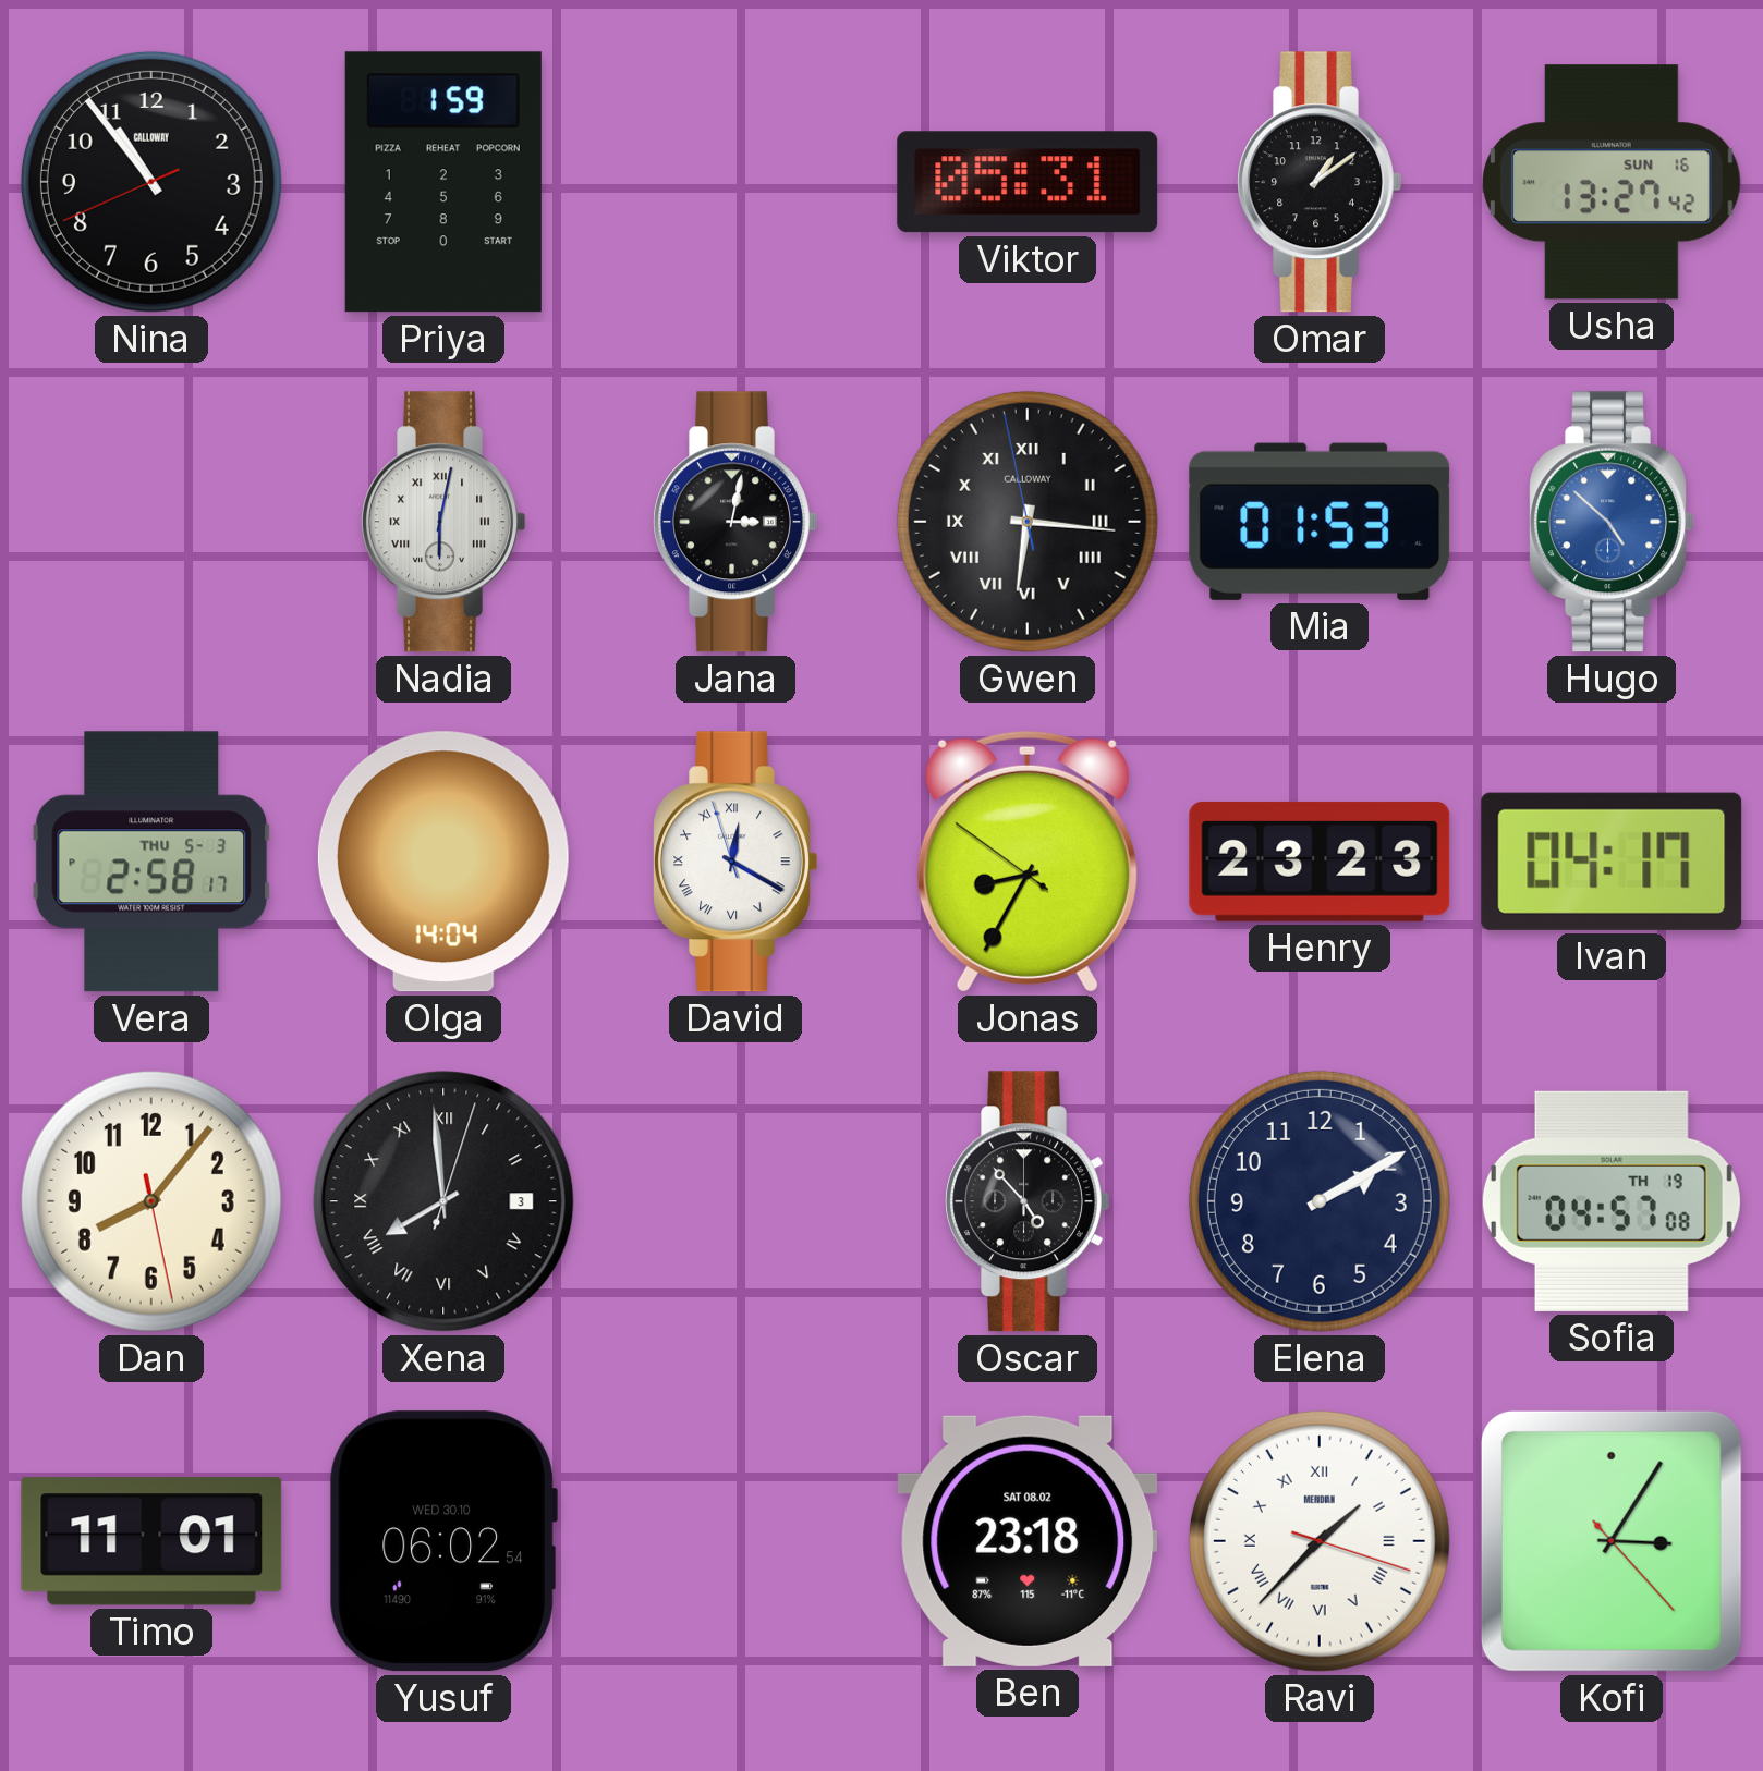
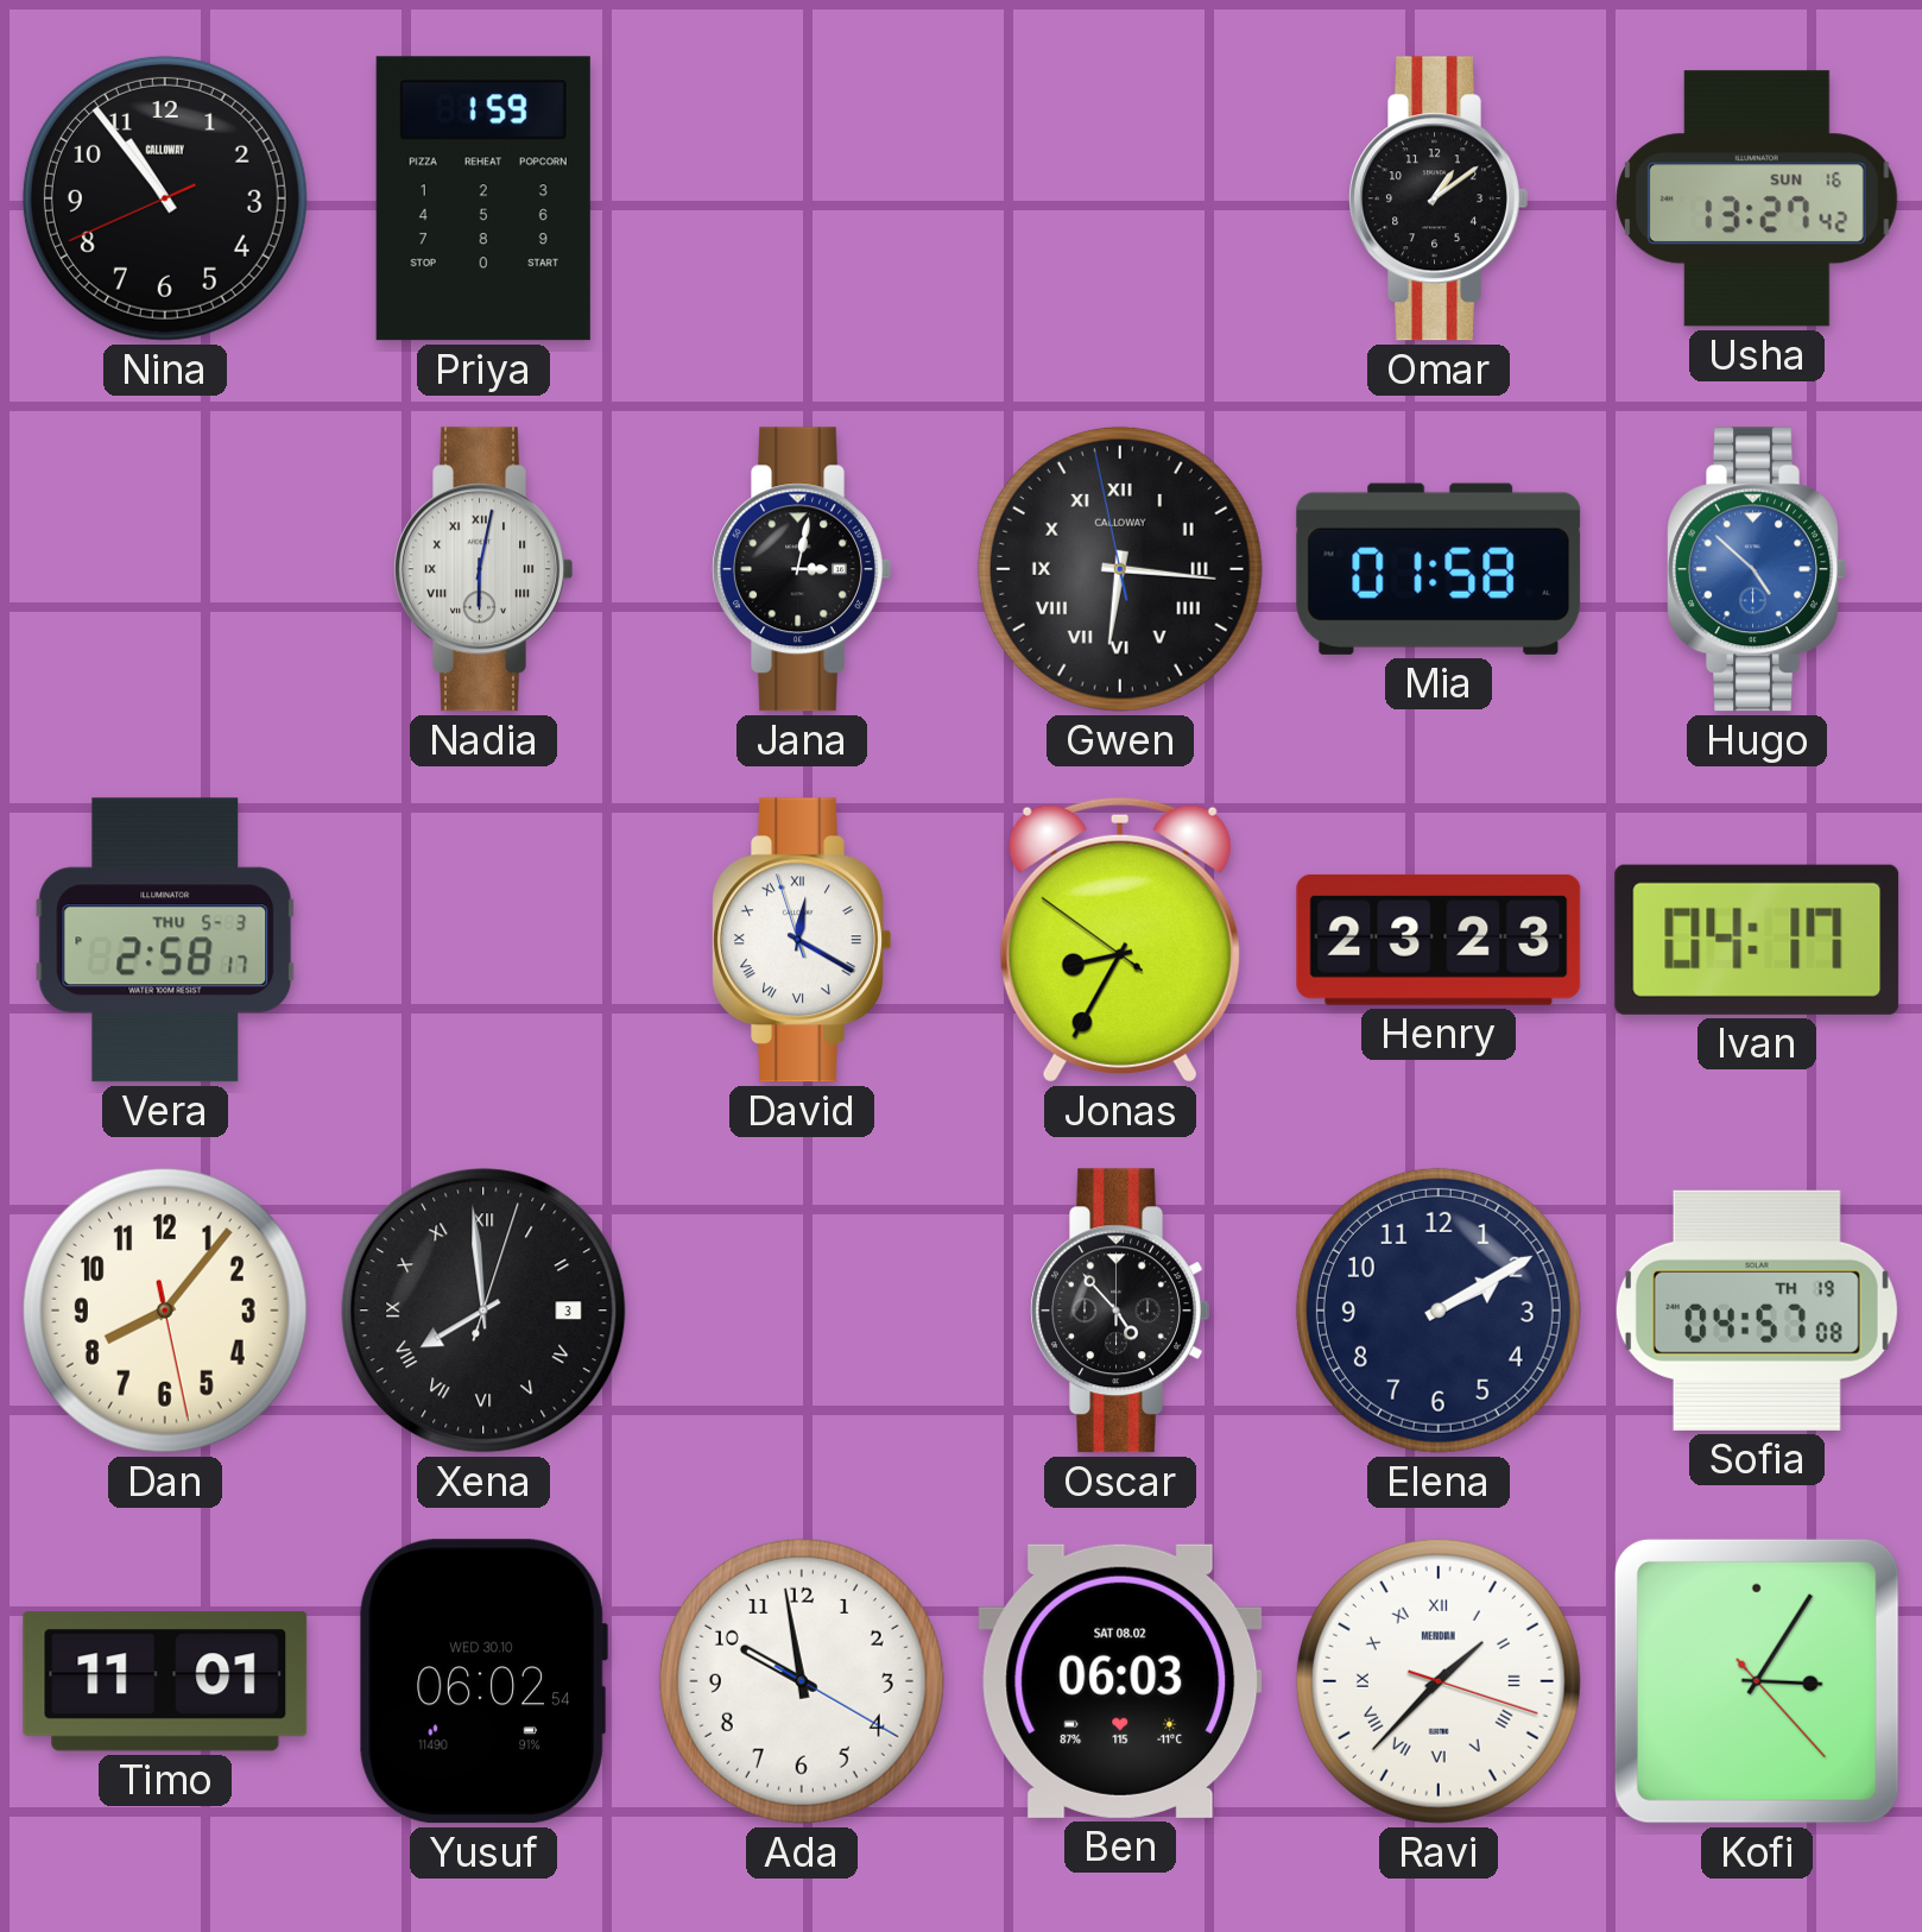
Viktor: 05:31 -> none
Mia: 01:53 -> 01:58
Olga: 14:04 -> none
Ada: none -> 9:58
Ben: 23:18 -> 06:03
